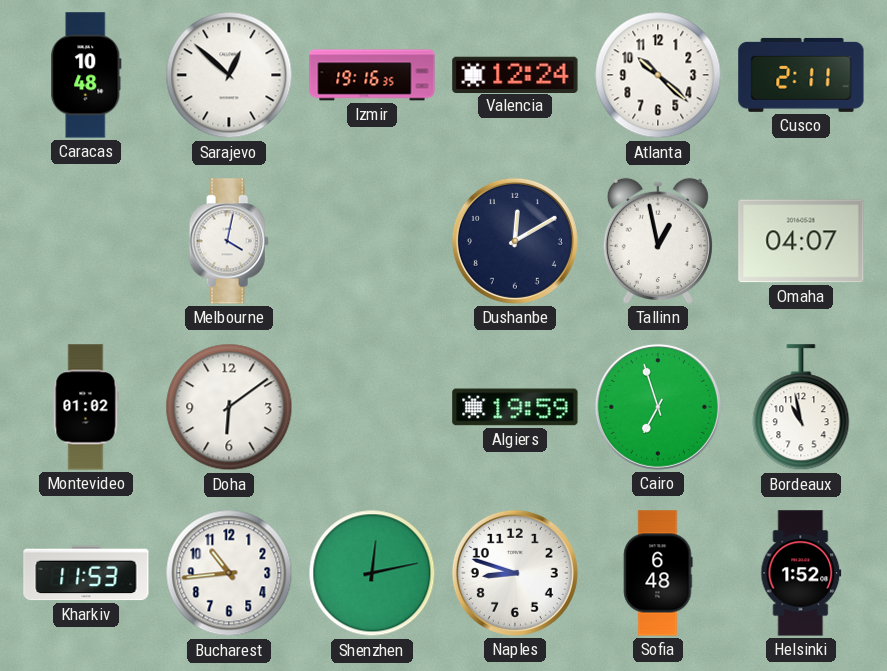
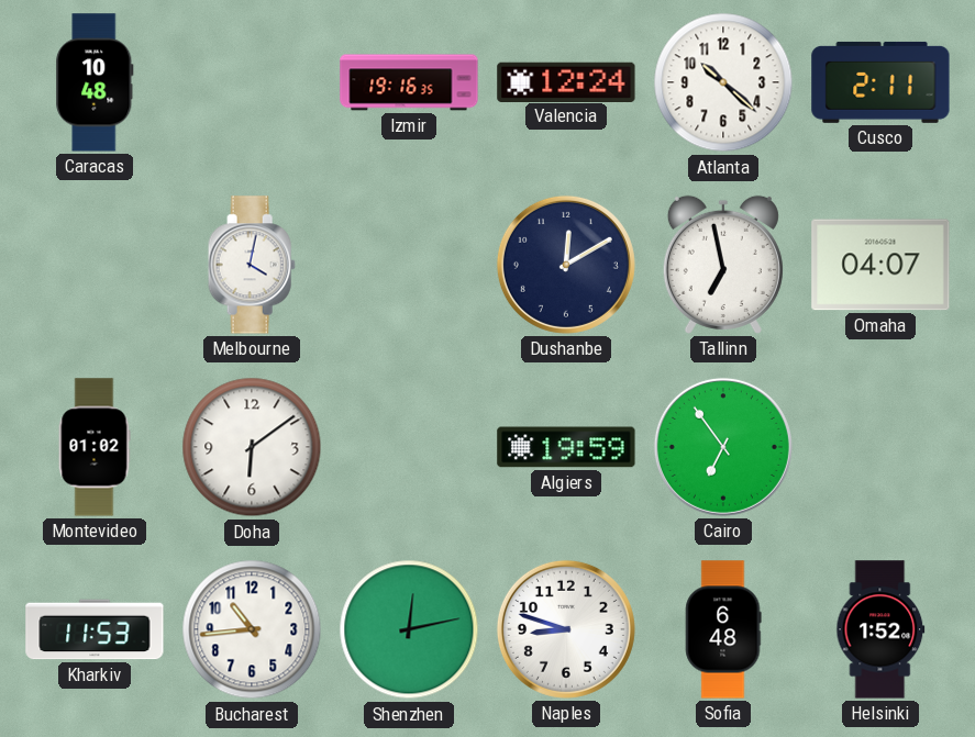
Sarajevo: 12:52 -> none
Tallinn: 12:58 -> 6:58
Cairo: 6:57 -> 6:54
Bordeaux: 10:58 -> none
